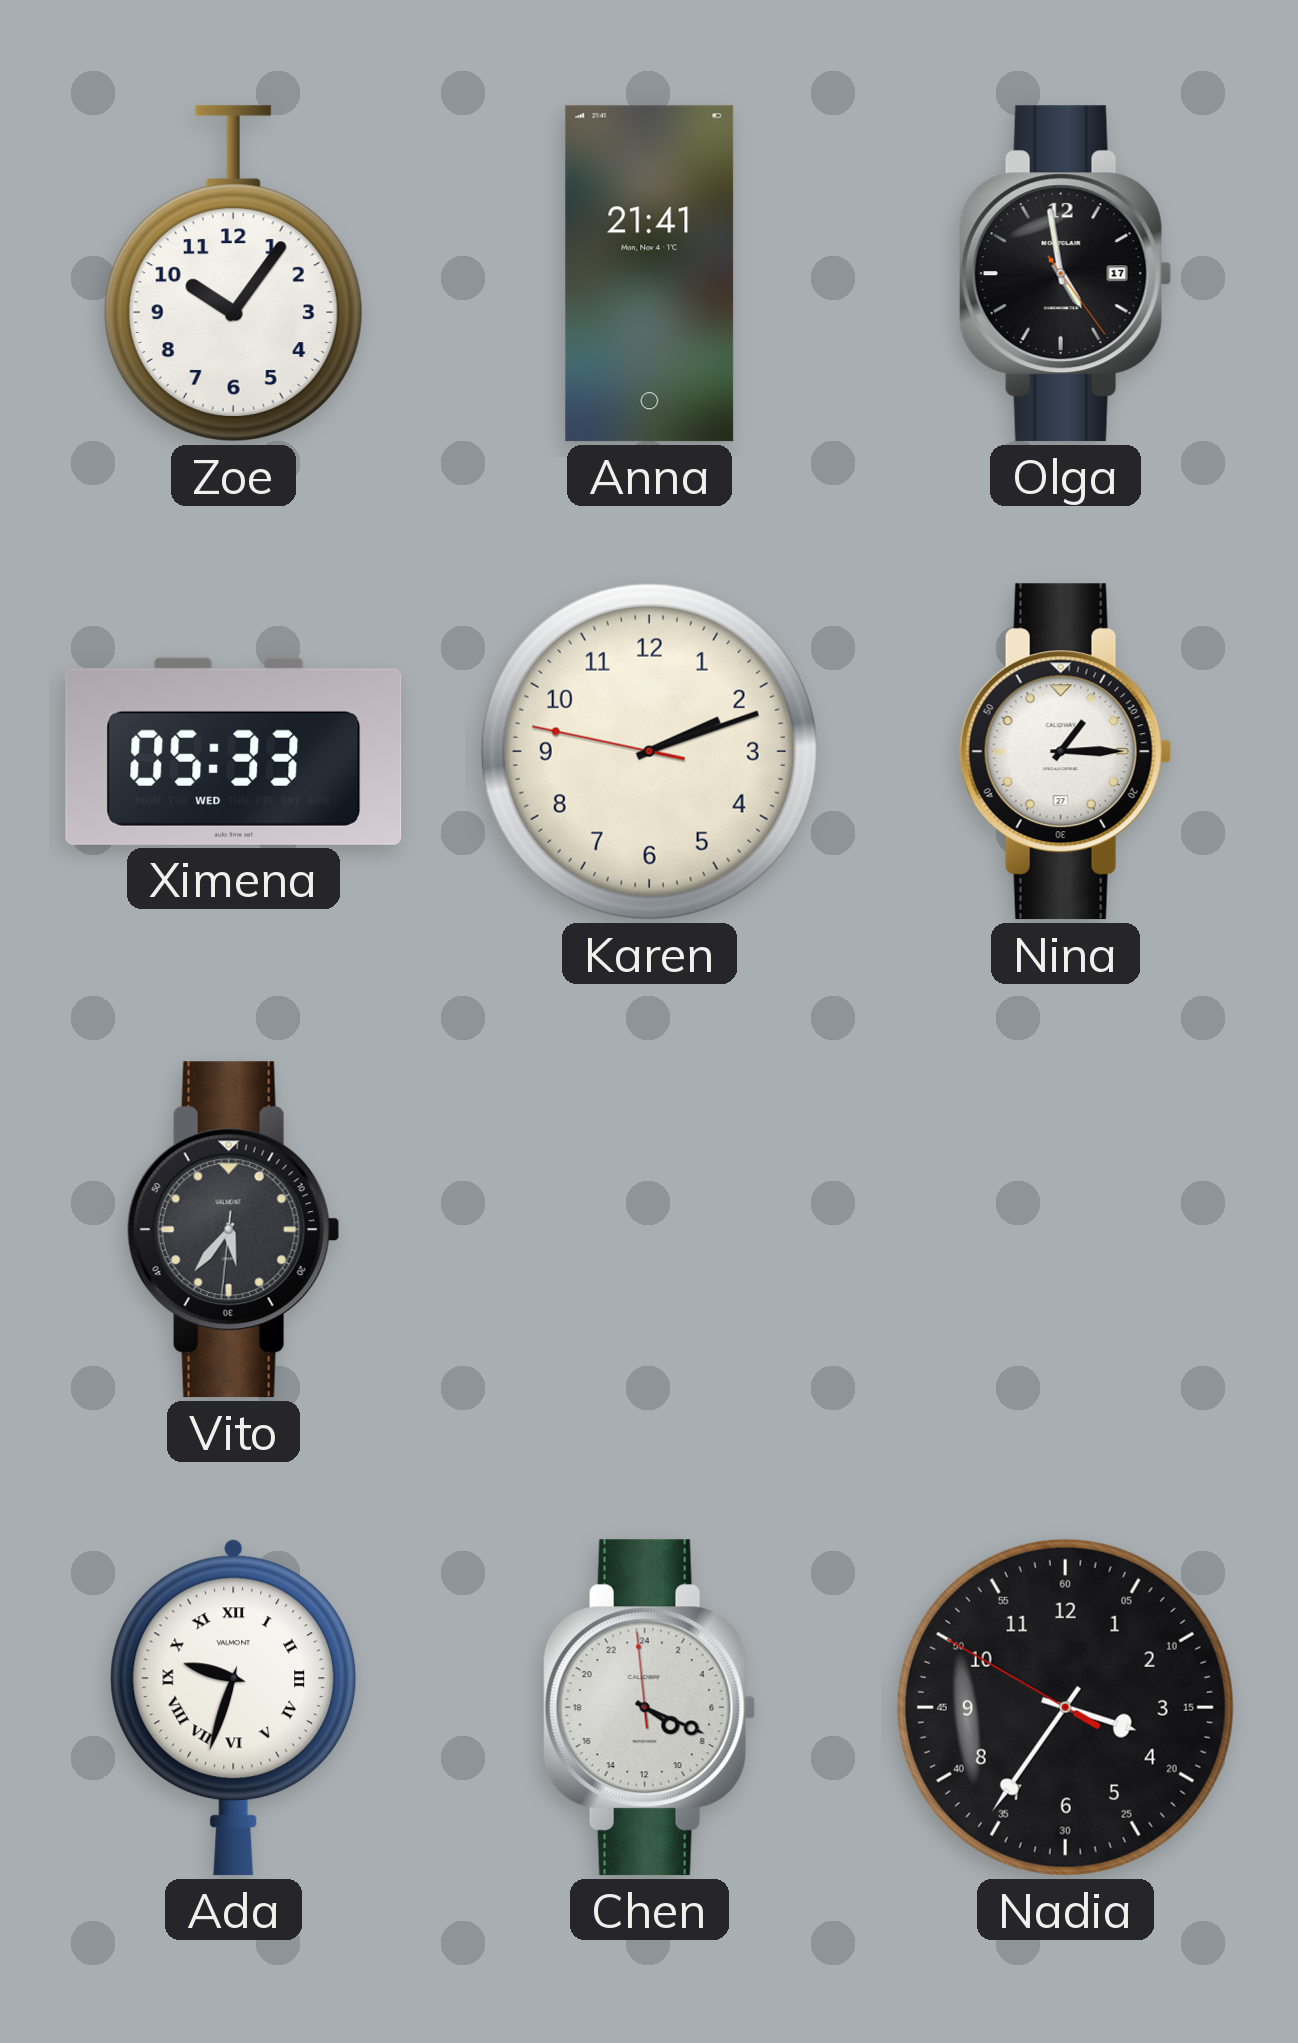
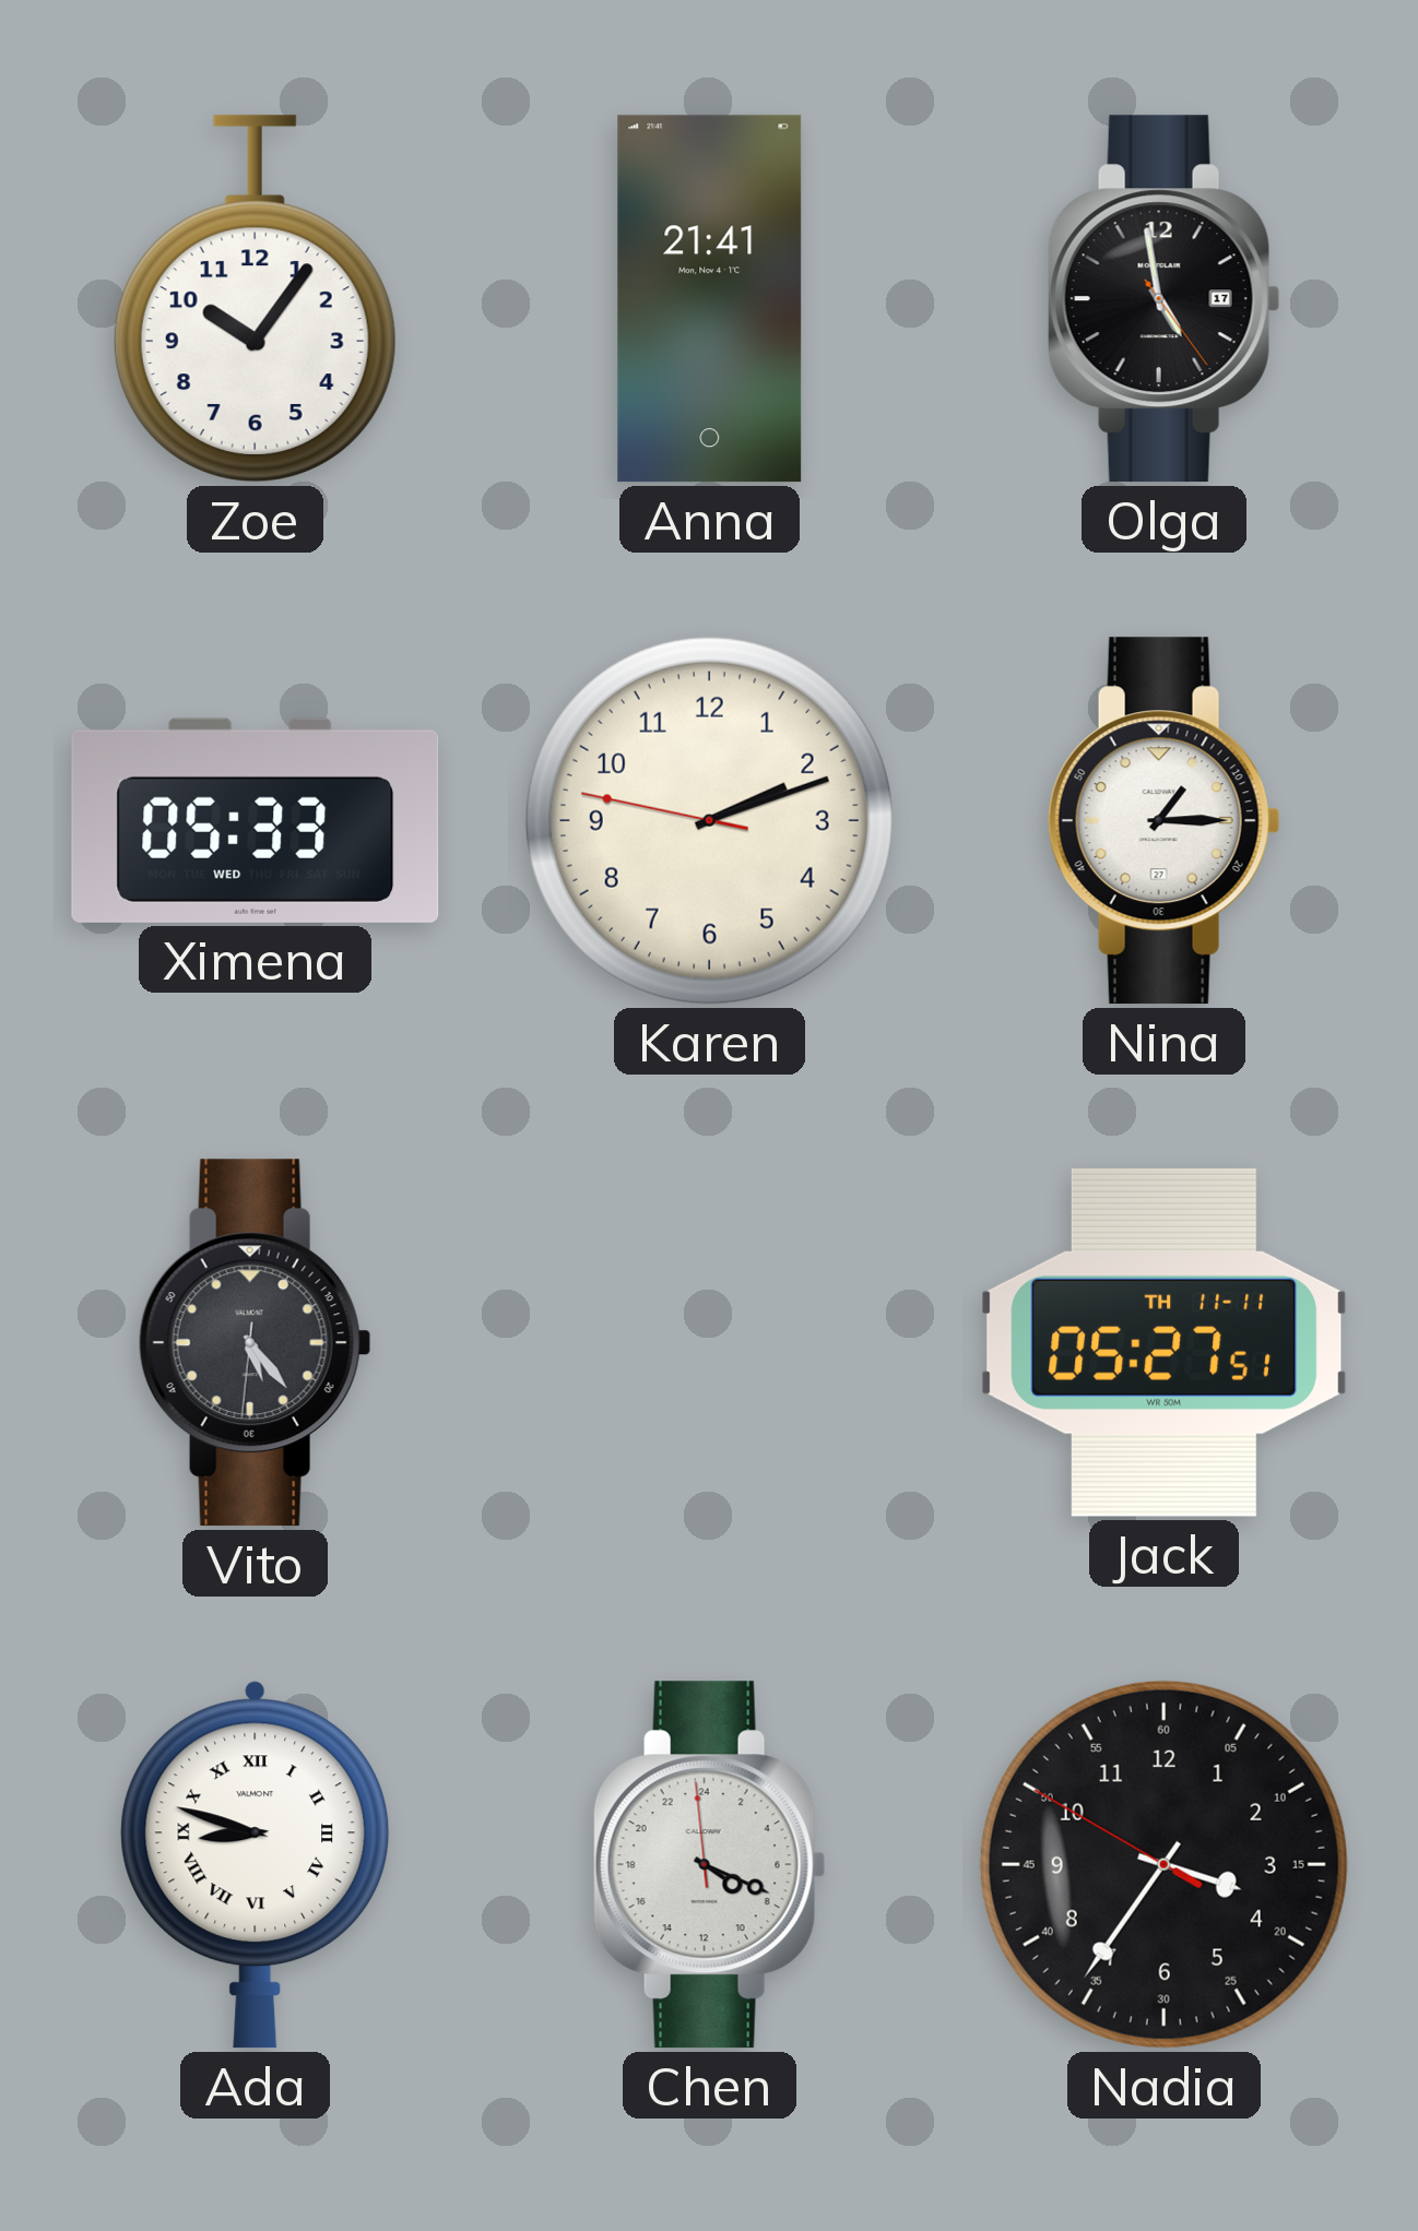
Vito: 5:36 -> 5:23
Jack: none -> 05:27
Ada: 9:33 -> 8:48
